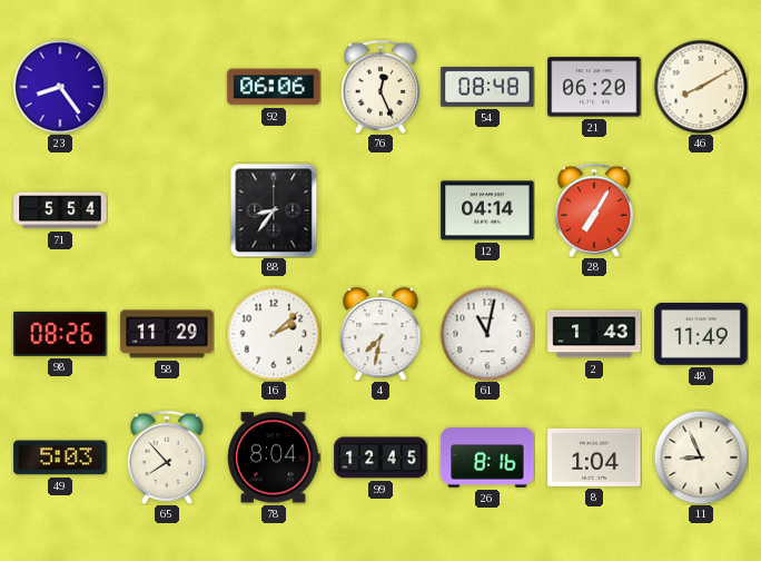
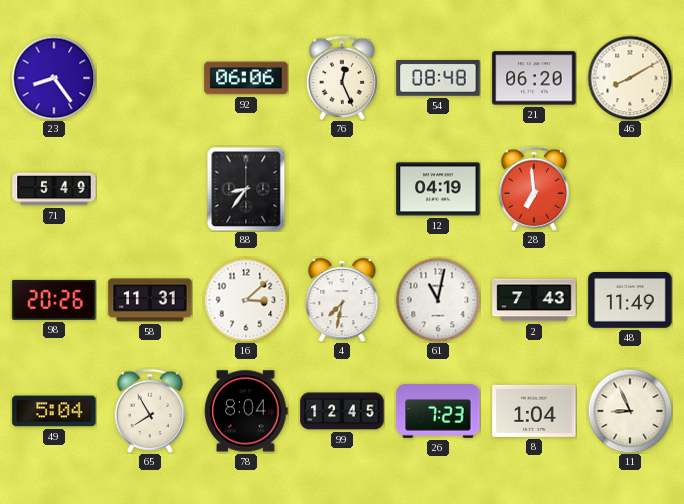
71: 5:54 -> 5:49
12: 04:14 -> 04:19
28: 7:05 -> 6:59
98: 08:26 -> 20:26
58: 11:29 -> 11:31
16: 2:08 -> 3:08
2: 1:43 -> 7:43
49: 5:03 -> 5:04
65: 7:53 -> 7:55
26: 8:16 -> 7:23
